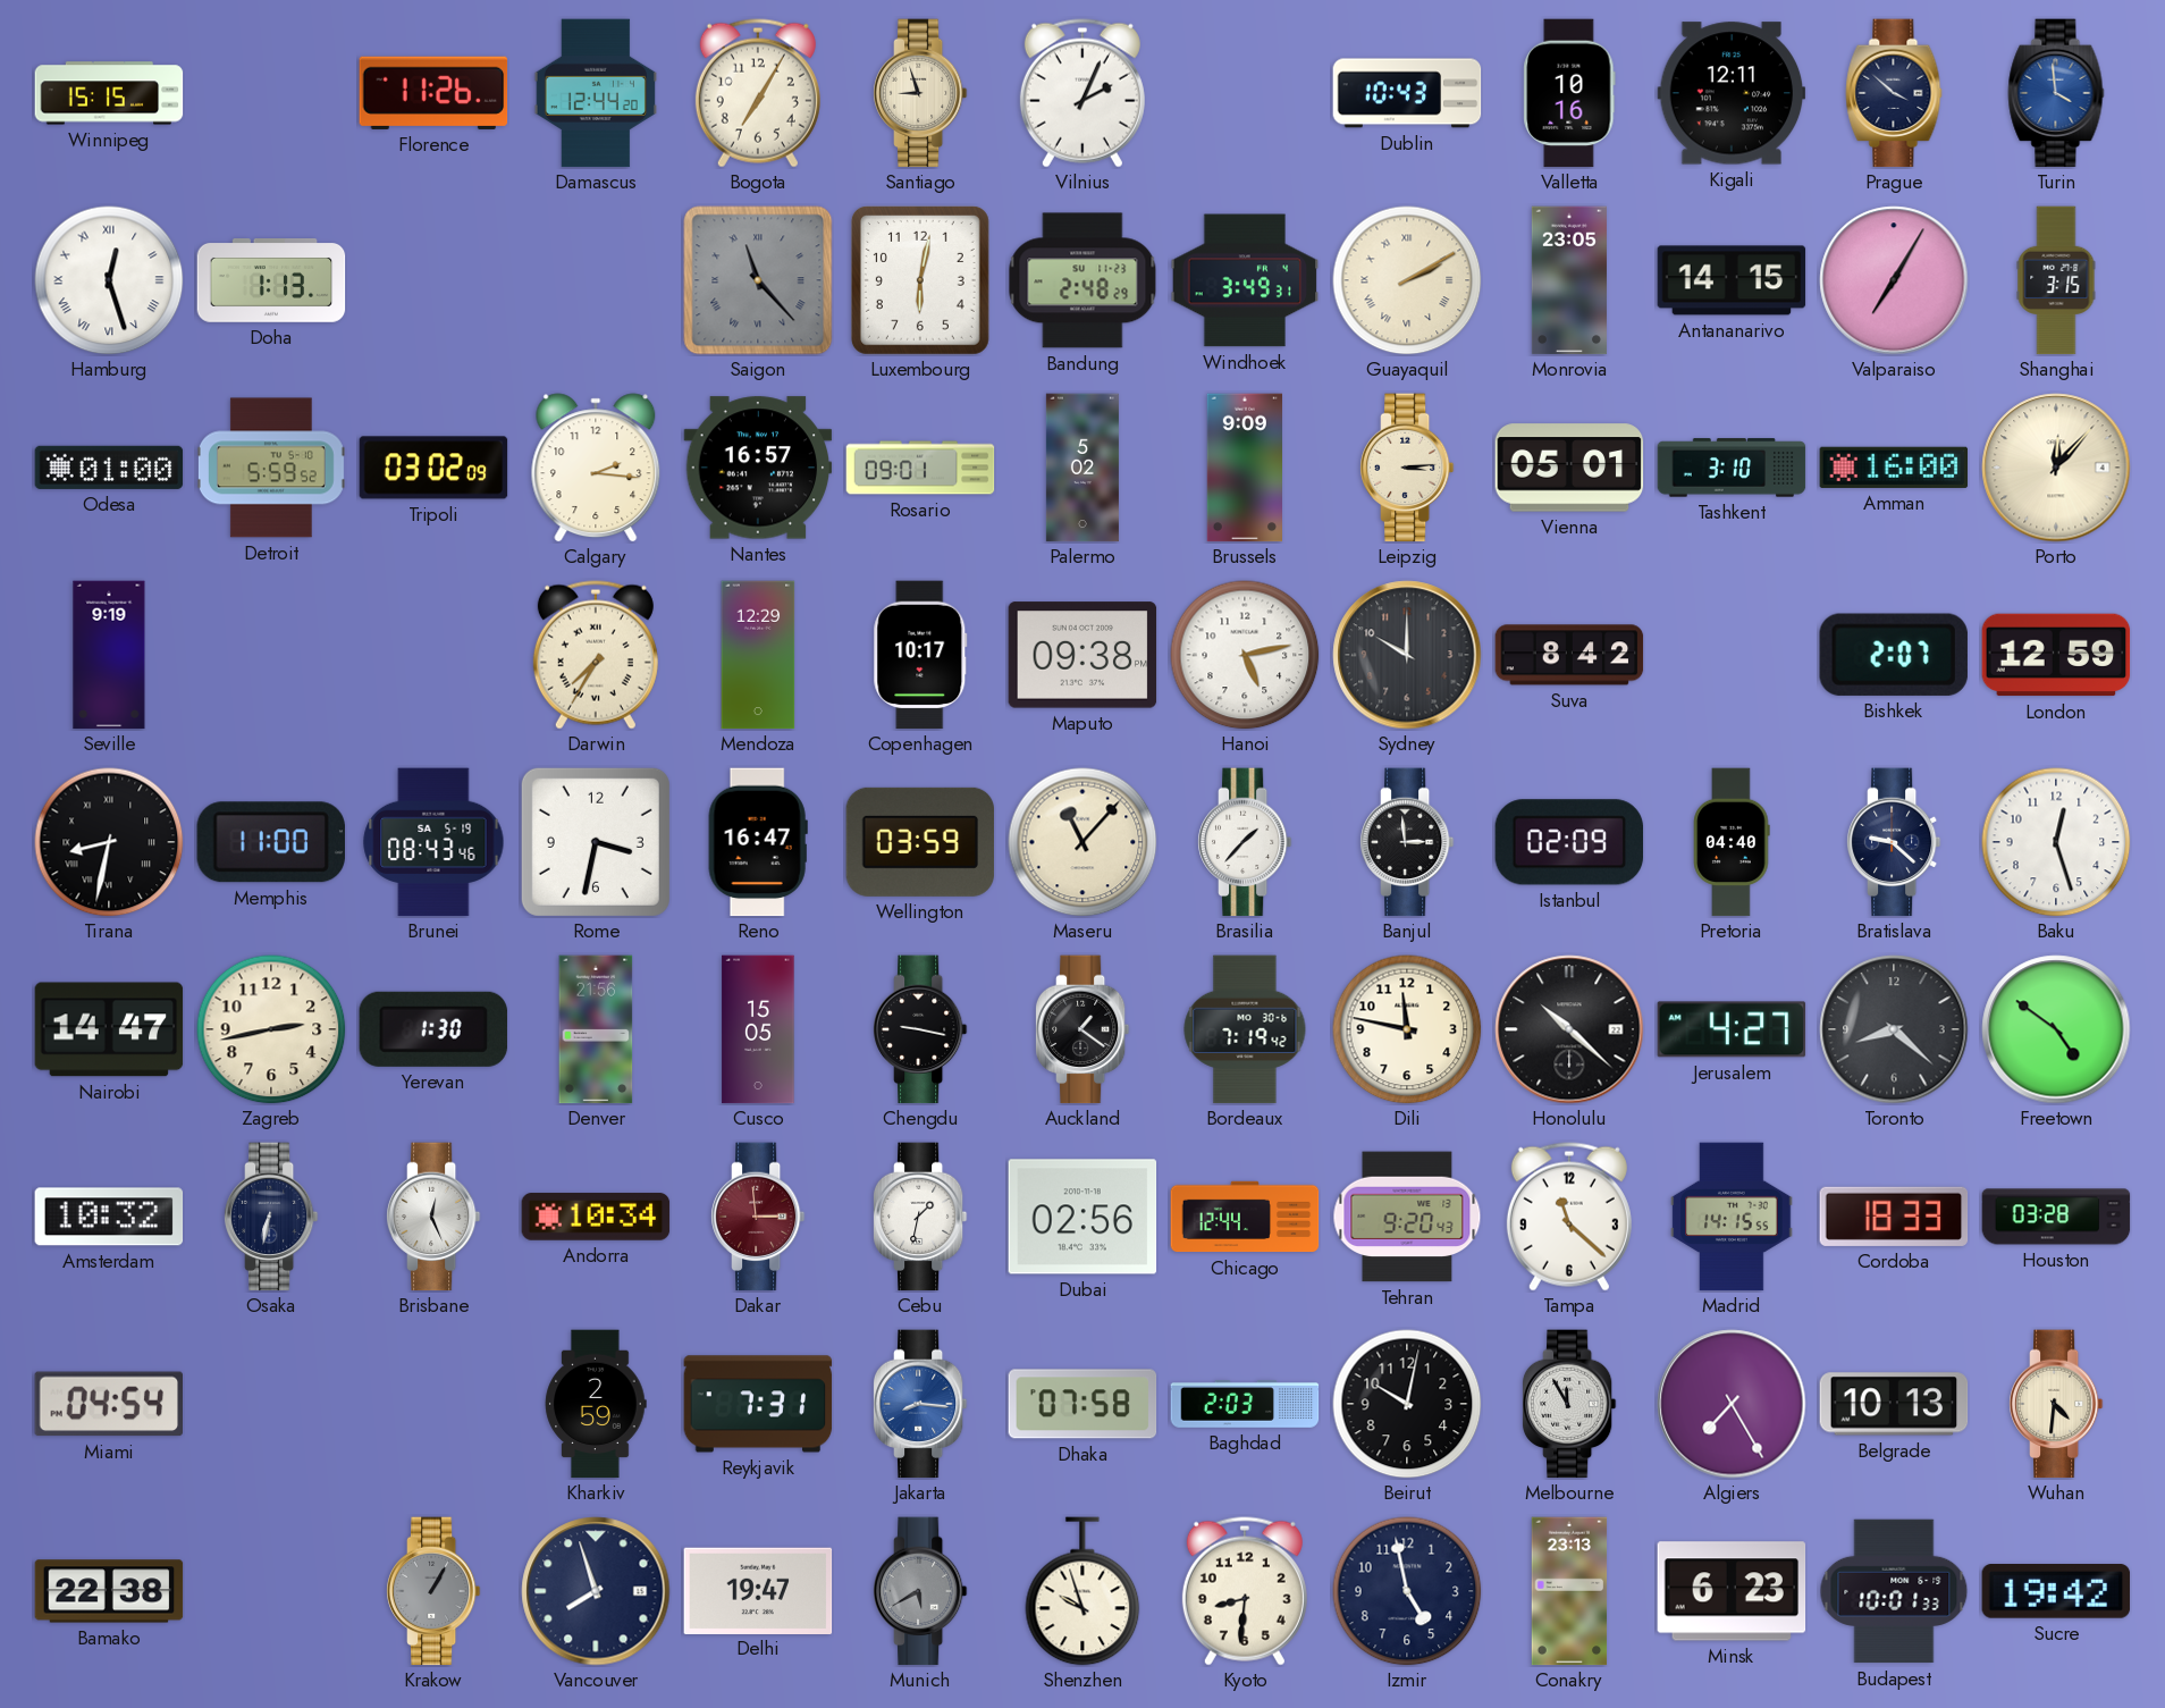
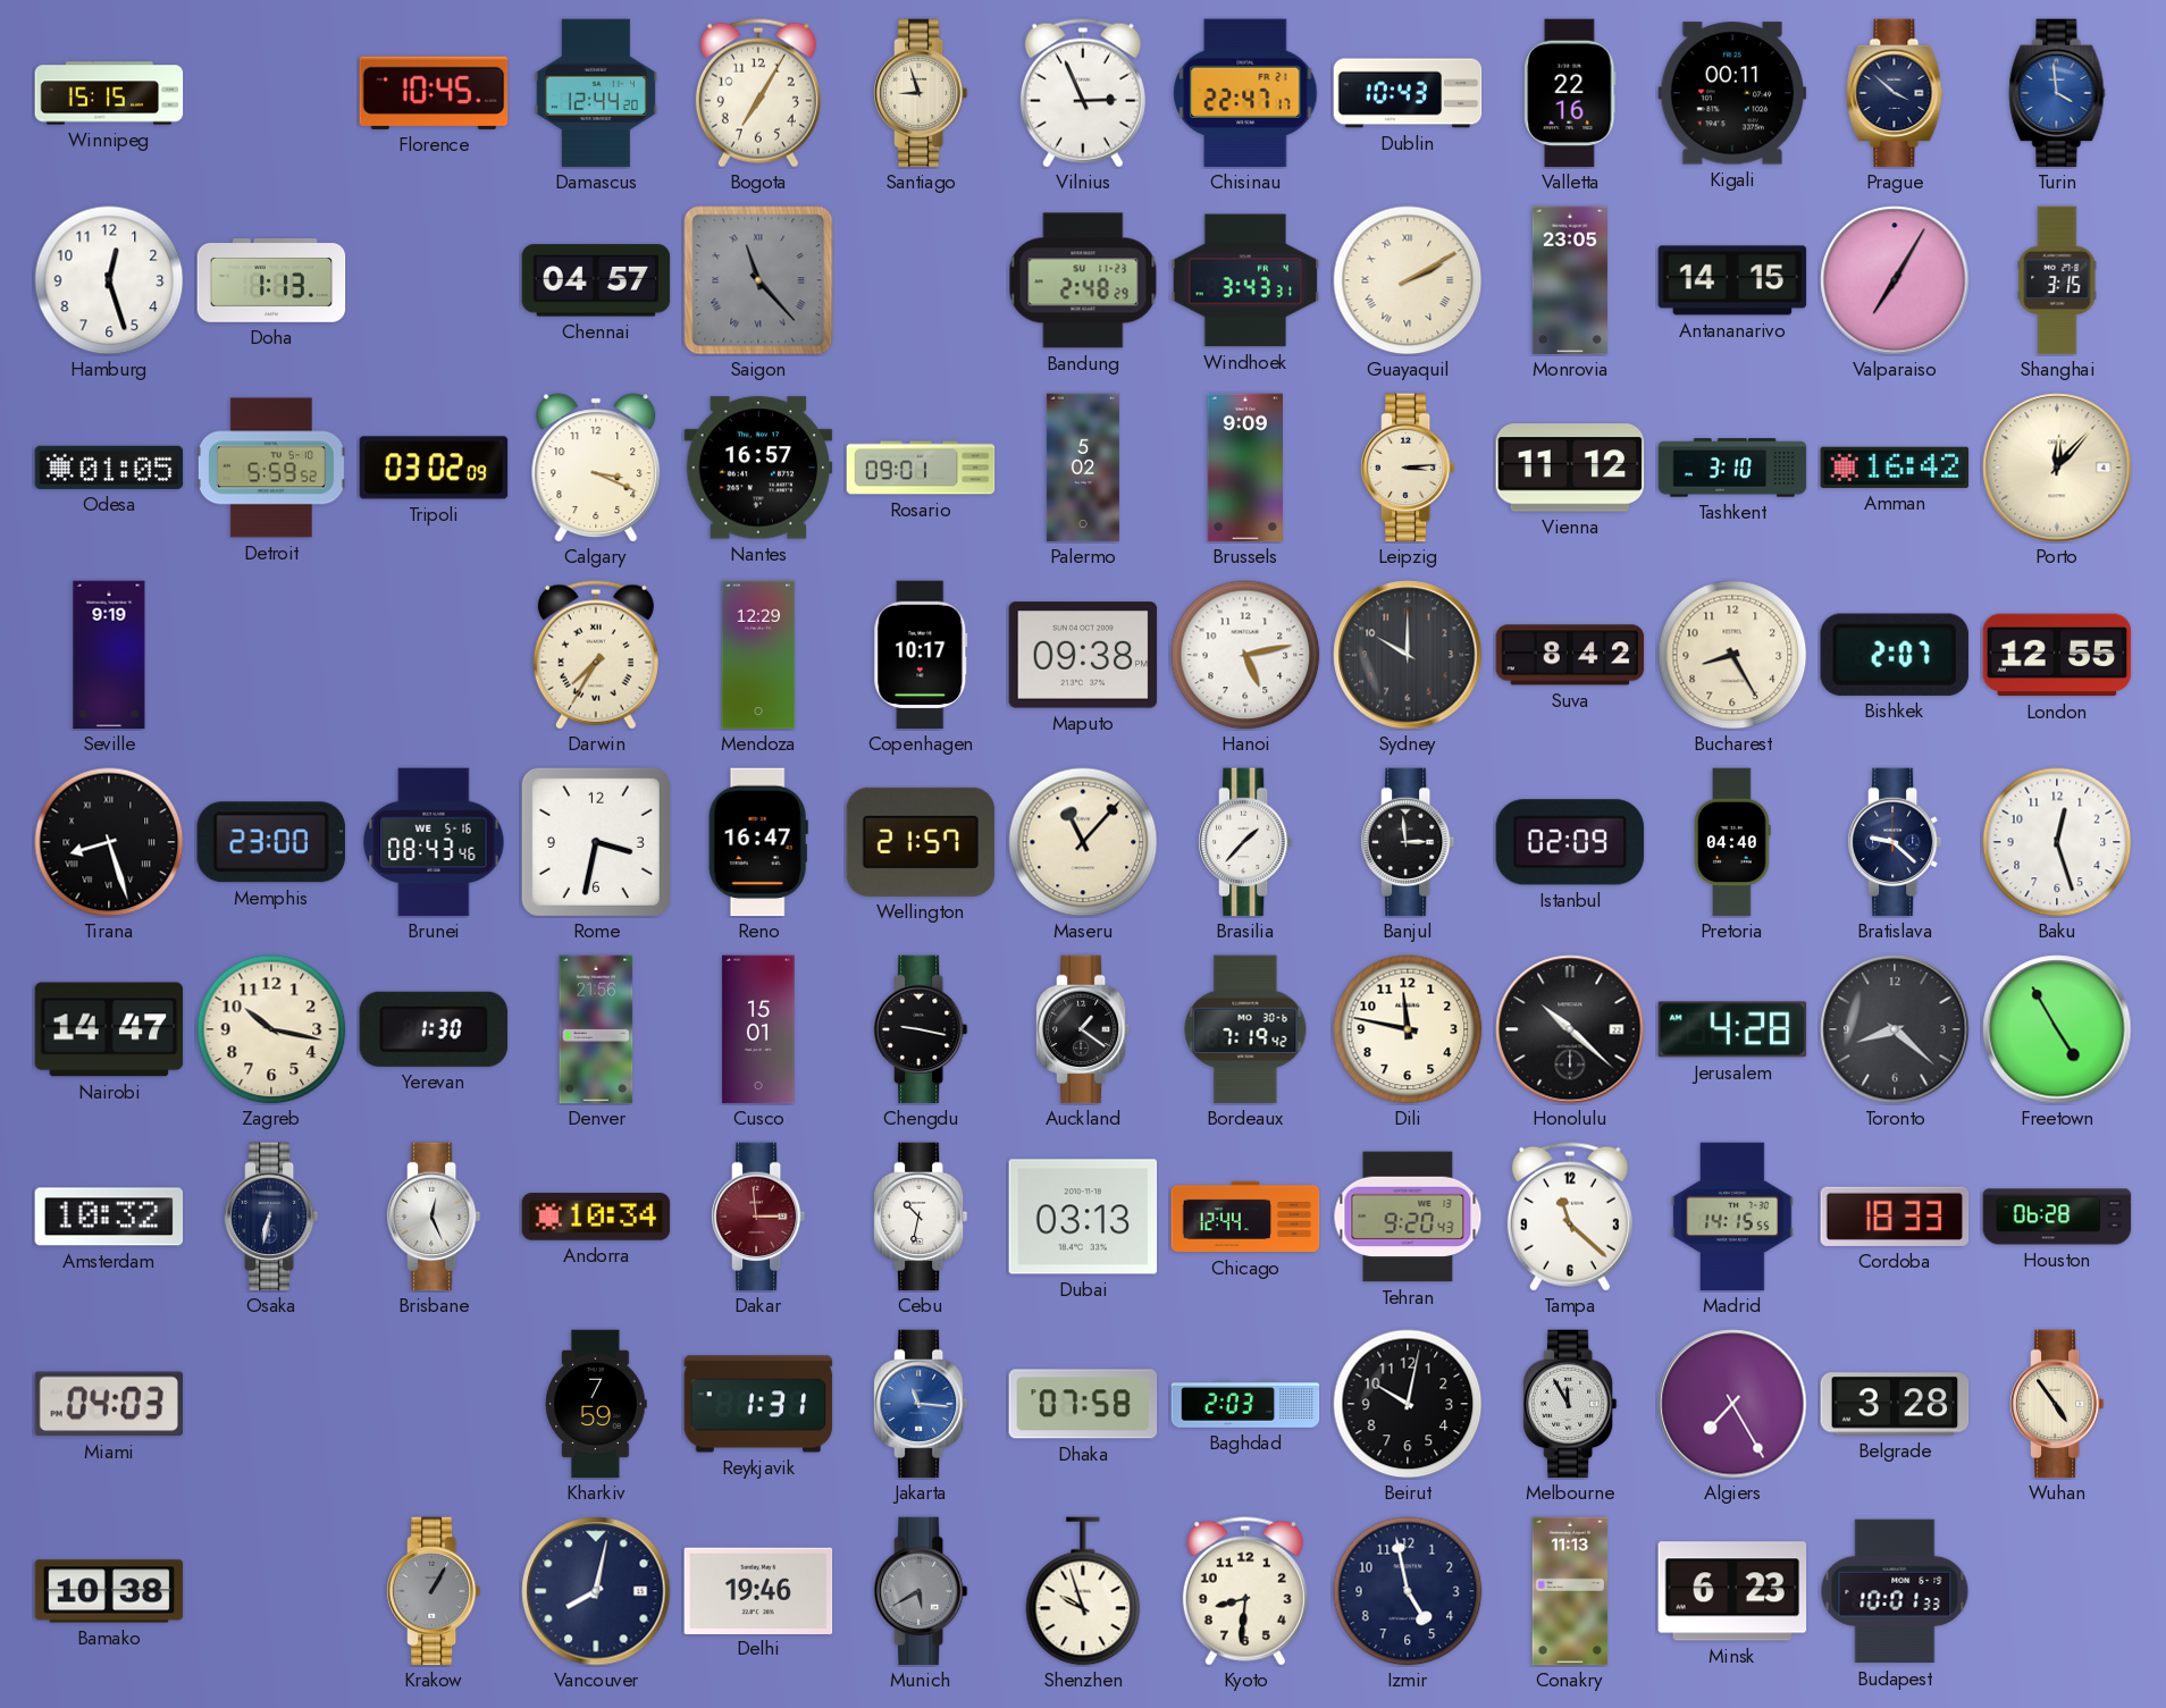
Florence: 11:26 -> 10:45
Vilnius: 2:04 -> 2:56
Chisinau: none -> 22:47
Valletta: 10:16 -> 22:16
Kigali: 12:11 -> 00:11
Hamburg numerals: Roman -> Arabic
Chennai: none -> 04:57
Luxembourg: 6:02 -> none
Windhoek: 3:49 -> 3:43
Odesa: 01:00 -> 01:05
Calgary: 2:16 -> 3:19
Vienna: 05:01 -> 11:12
Amman: 16:00 -> 16:42
Bucharest: none -> 8:25
London: 12:59 -> 12:55
Tirana: 8:32 -> 8:27
Memphis: 11:00 -> 23:00
Brunei date: SA 5-19 -> WE 5-16
Wellington: 03:59 -> 21:57
Zagreb: 2:43 -> 10:17
Cusco: 15:05 -> 15:01
Jerusalem: 4:27 -> 4:28
Freetown: 4:51 -> 4:55
Cebu: 1:32 -> 10:32
Dubai: 02:56 -> 03:13
Houston: 03:28 -> 06:28
Miami: 04:54 -> 04:03
Kharkiv: 2:59 -> 7:59
Reykjavik: 7:31 -> 1:31
Jakarta: 8:16 -> 11:16
Belgrade: 10:13 -> 3:28
Wuhan: 4:31 -> 4:54
Bamako: 22:38 -> 10:38
Vancouver: 7:57 -> 8:02
Delhi: 19:47 -> 19:46
Conakry: 23:13 -> 11:13
Sucre: 19:42 -> none
